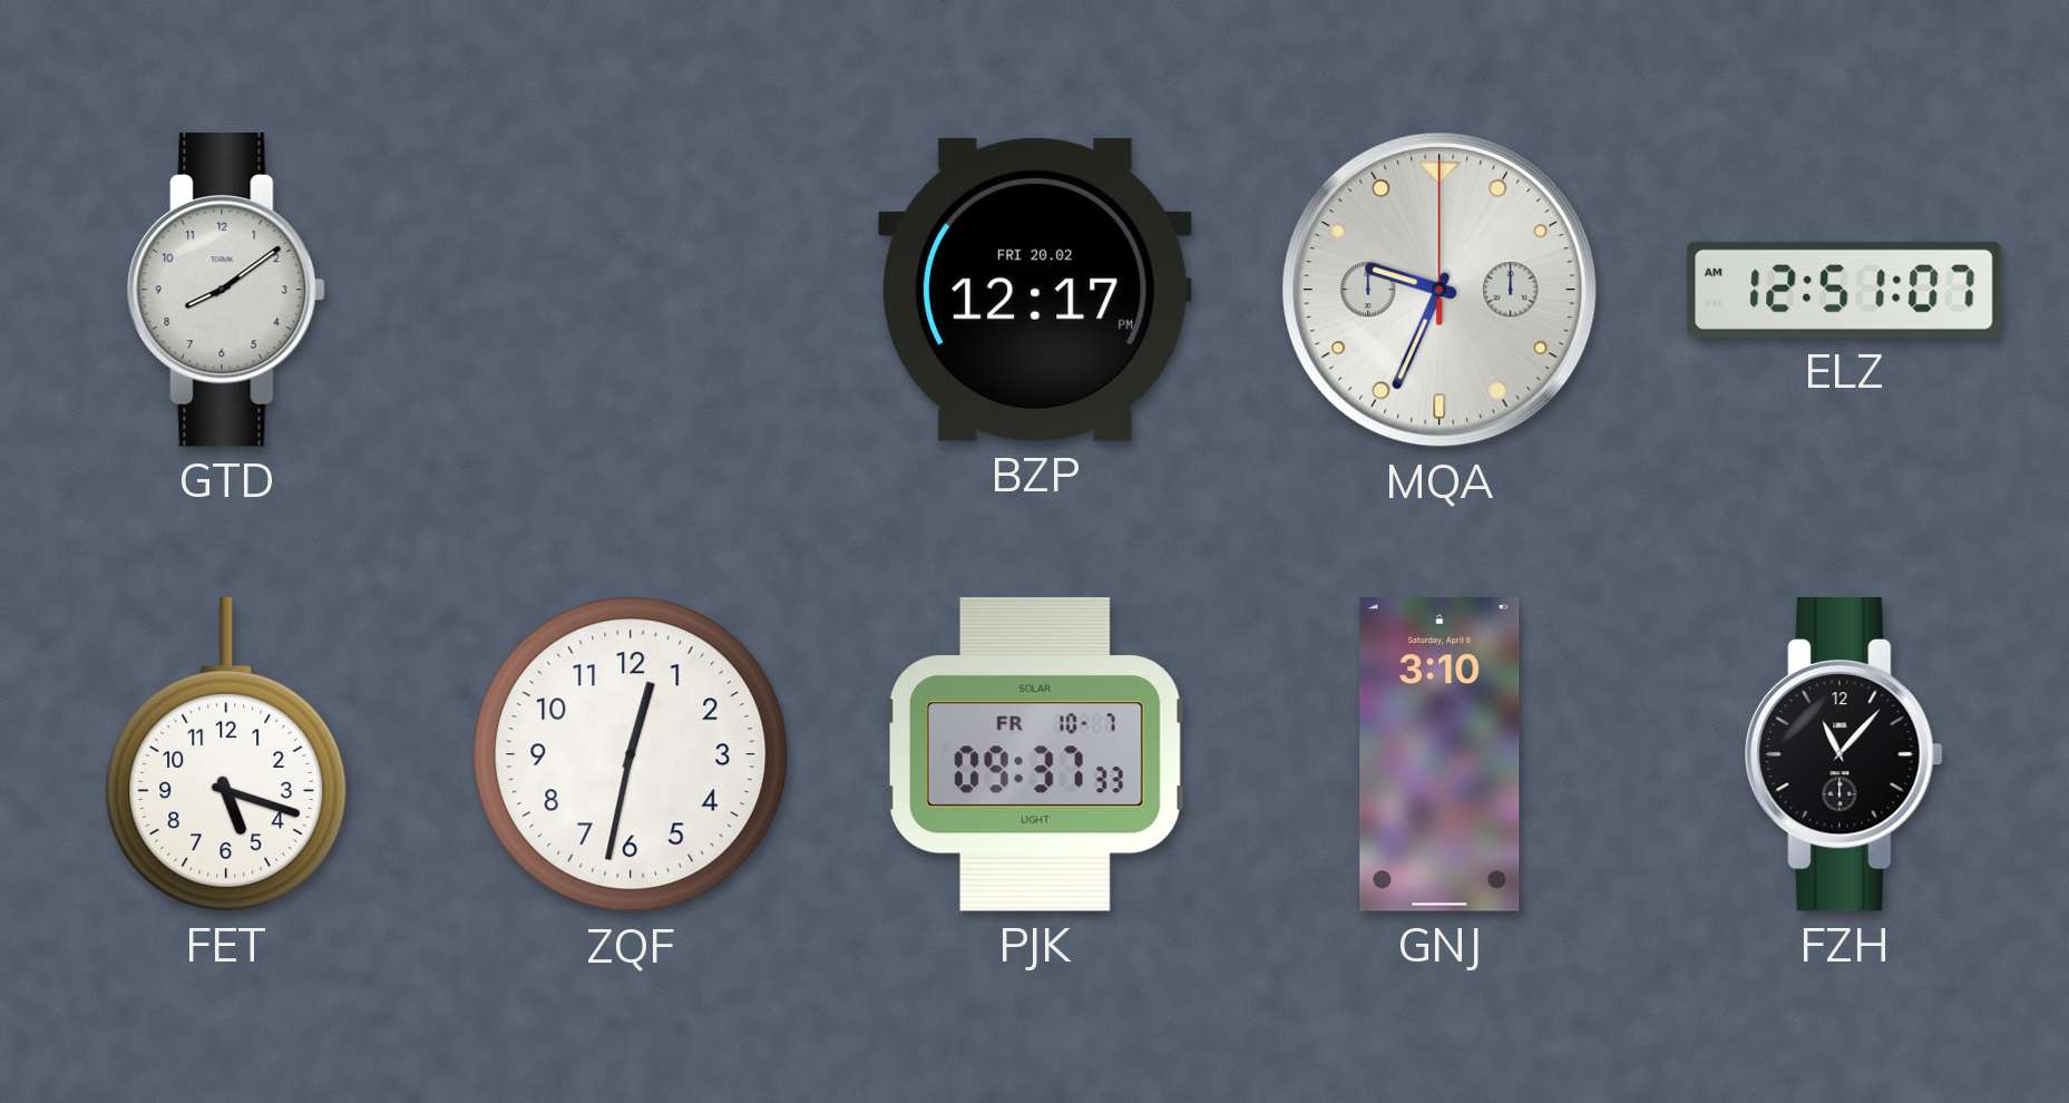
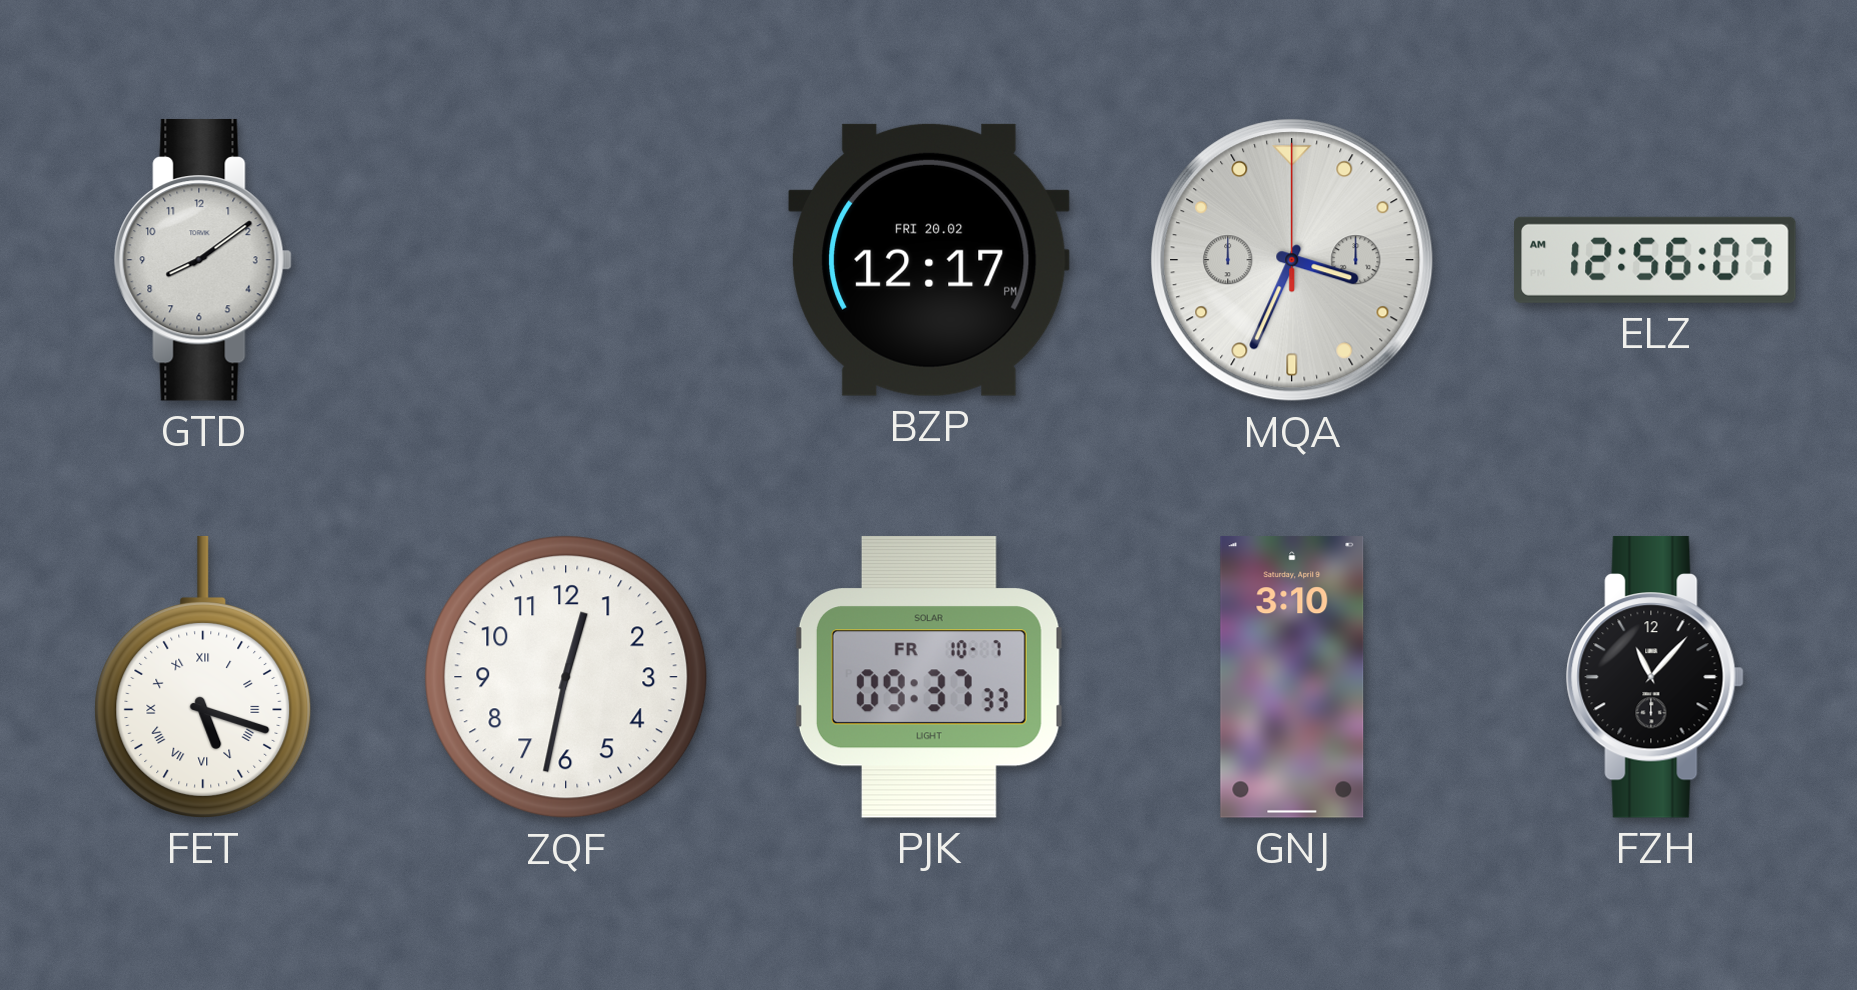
MQA: 9:34 -> 3:34
ELZ: 12:51 -> 12:56
FET numerals: Arabic -> Roman
